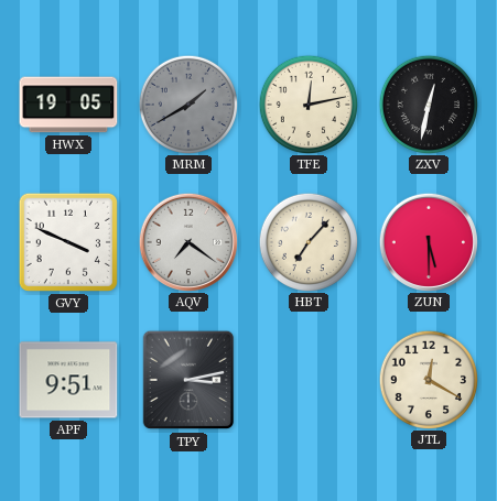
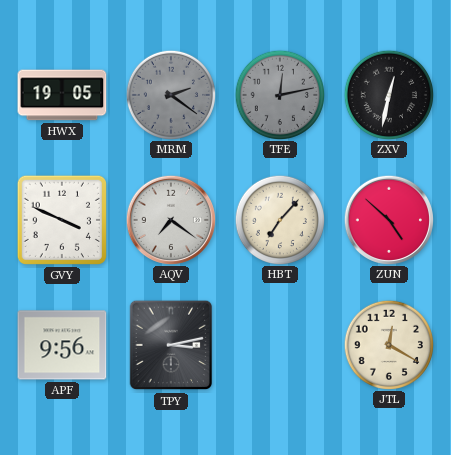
MRM: 1:40 -> 2:21
TFE dial: cream -> grey
ZUN: 5:30 -> 4:52
APF: 9:51 -> 9:56
